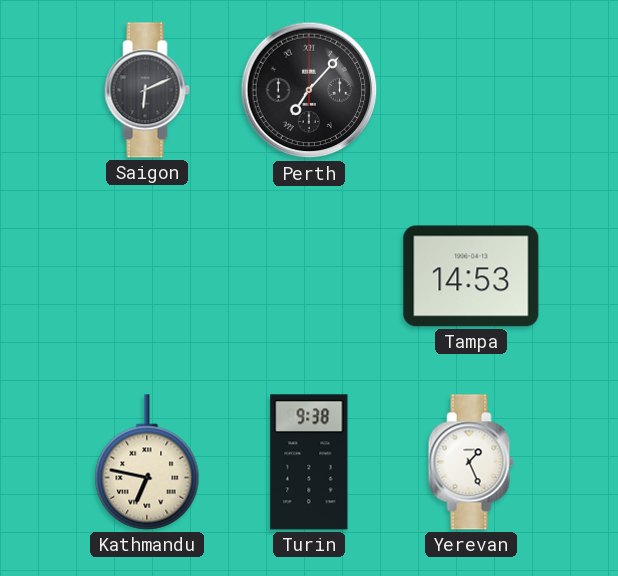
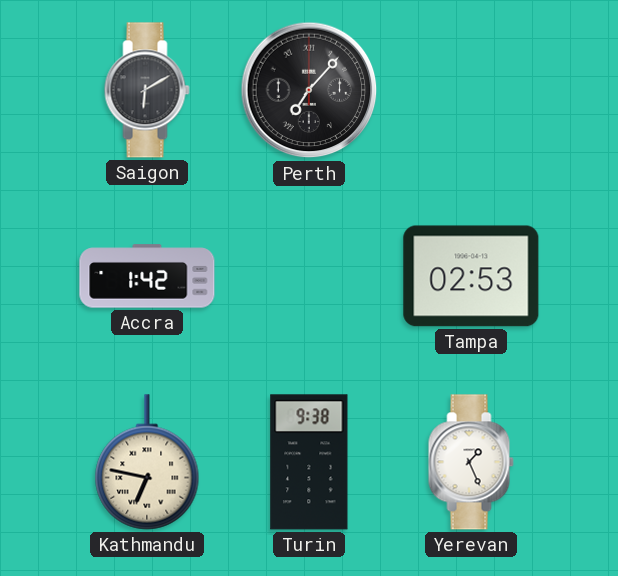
Saigon: 6:11 -> 6:10
Accra: none -> 1:42
Tampa: 14:53 -> 02:53
